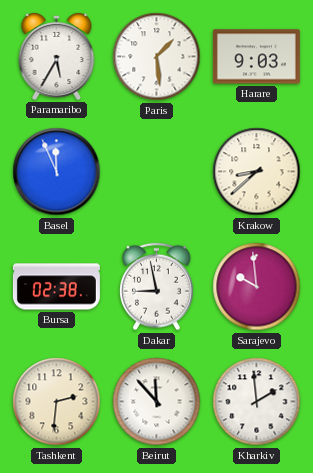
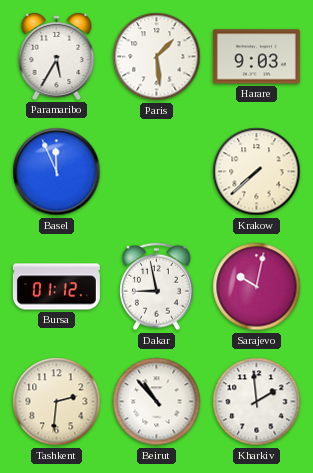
Krakow: 8:38 -> 7:38
Bursa: 02:38 -> 01:12
Sarajevo: 9:59 -> 10:02
Beirut: 11:53 -> 10:53
